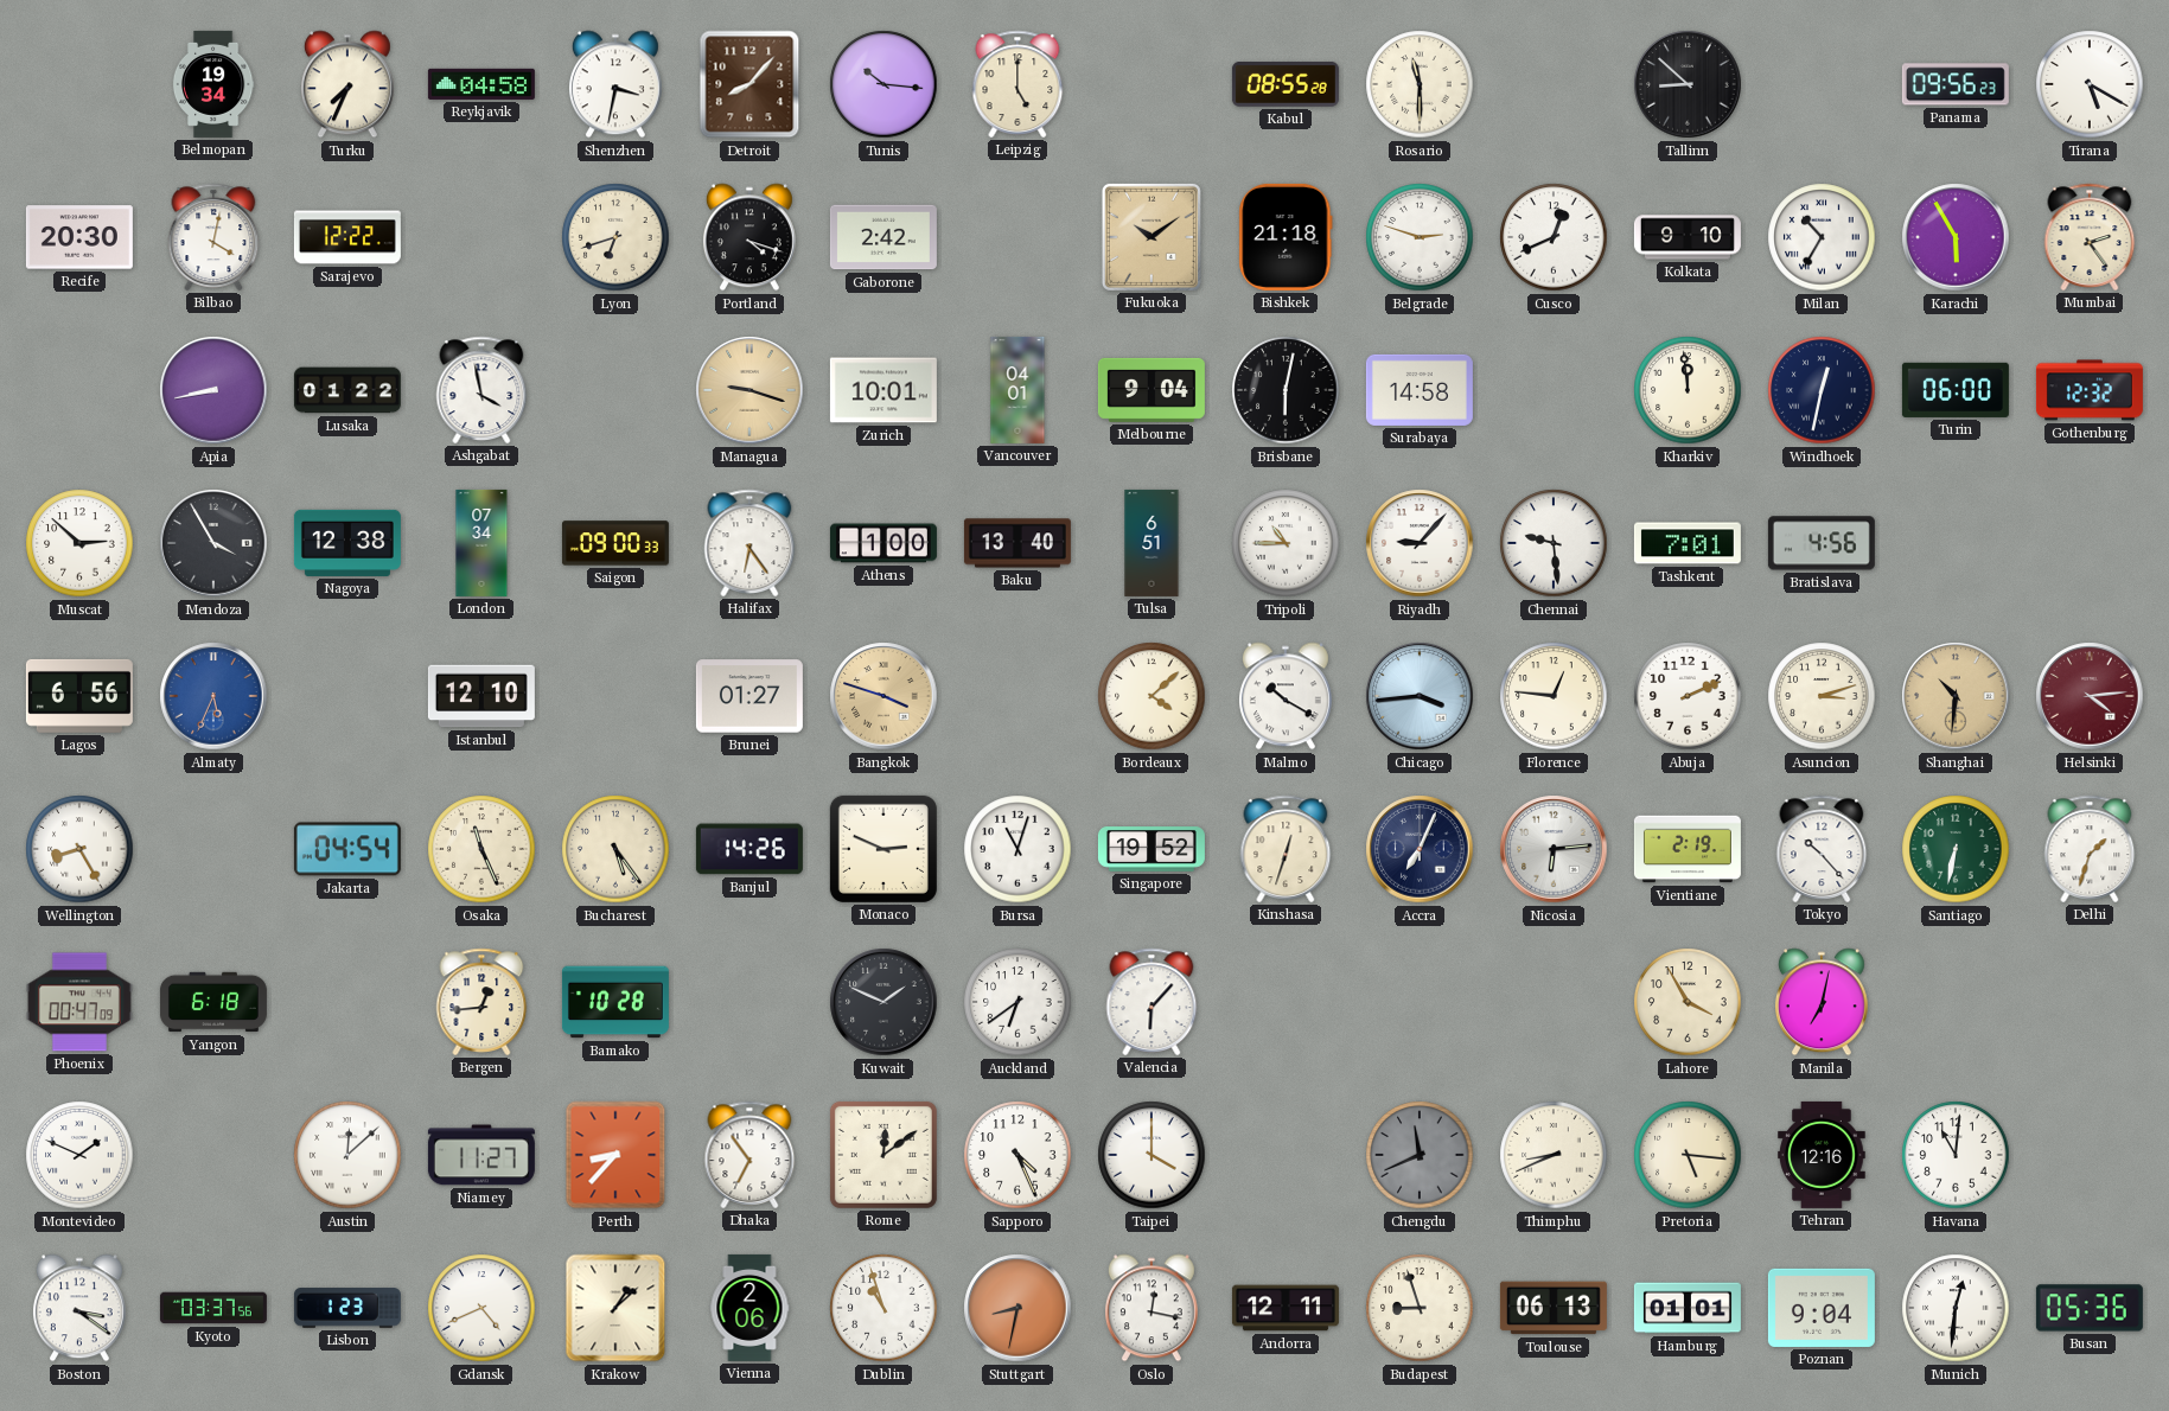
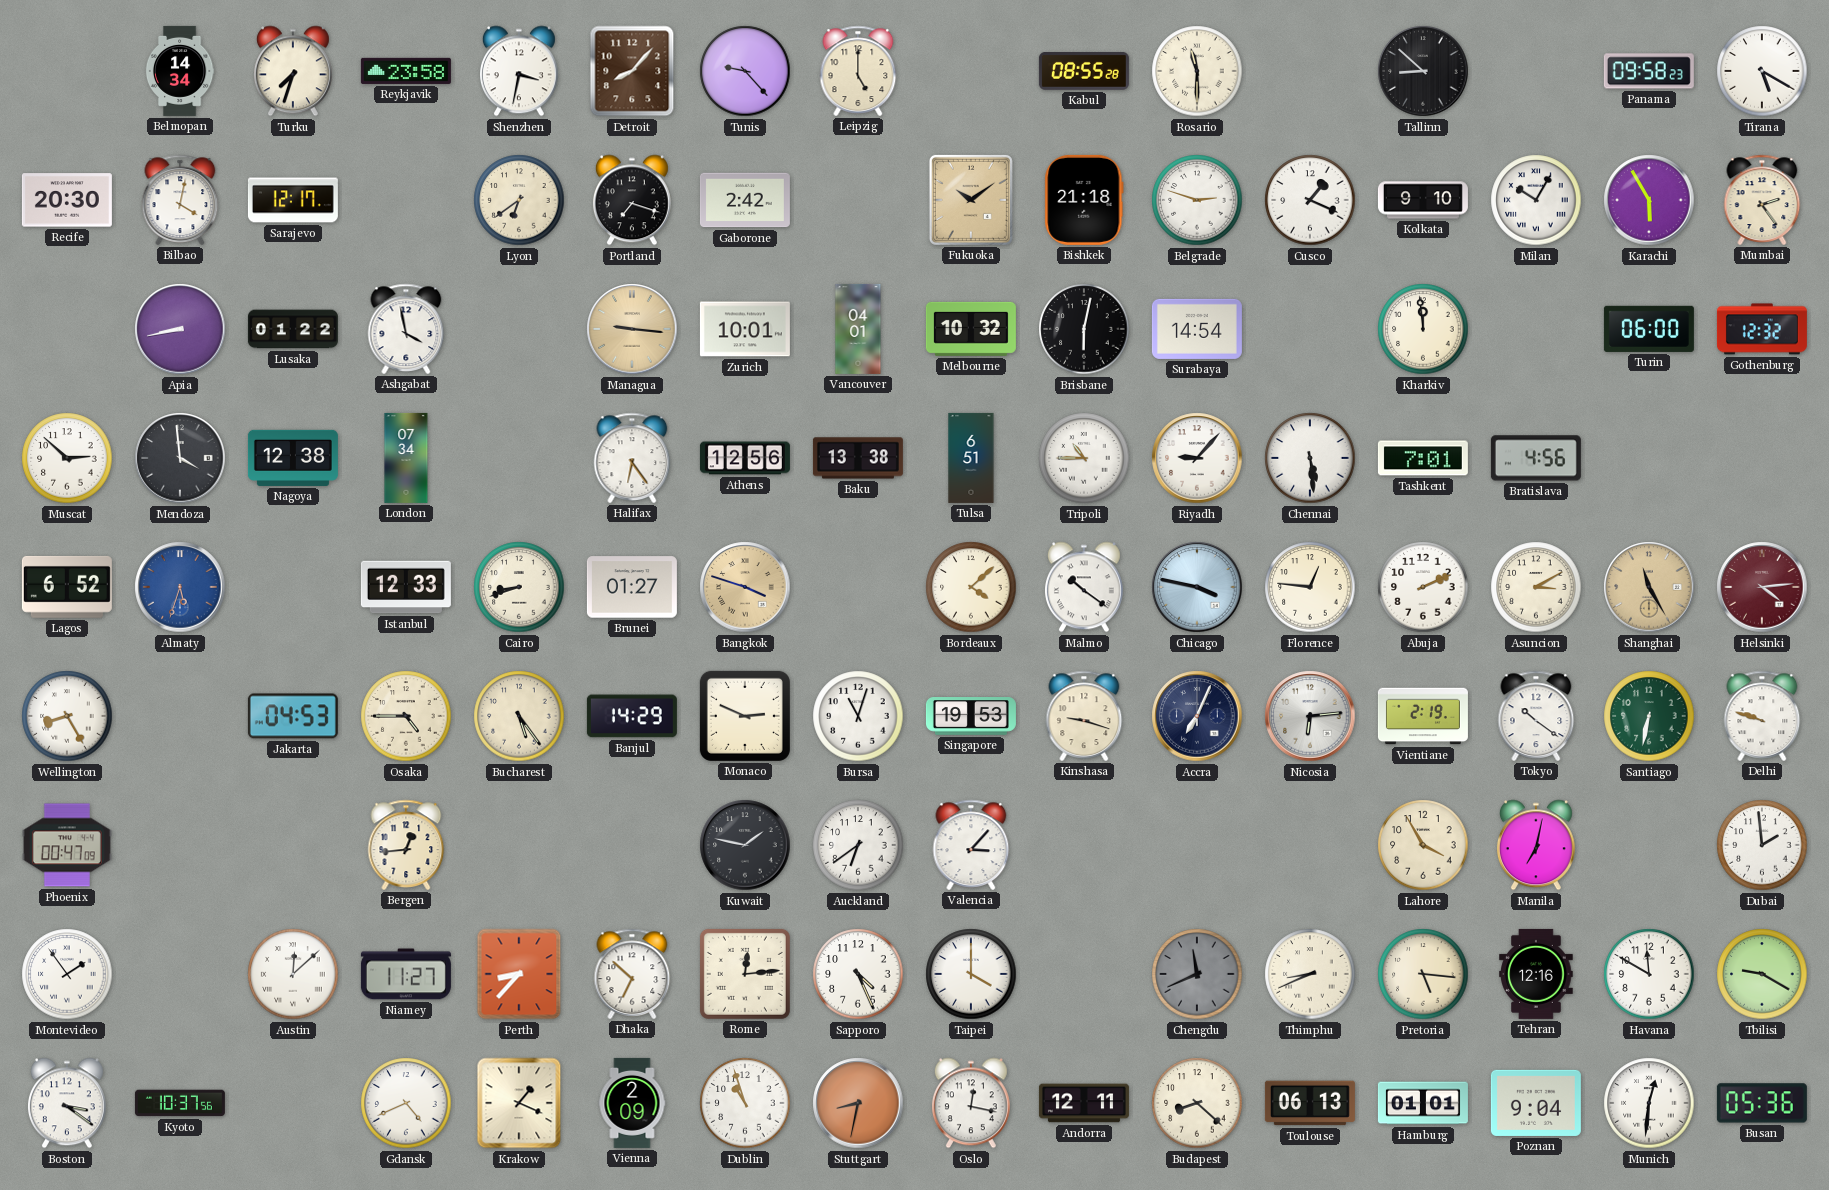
Belmopan: 19:34 -> 14:34
Turku: 7:34 -> 7:33
Reykjavik: 04:58 -> 23:58
Tunis: 10:16 -> 9:23
Panama: 09:56 -> 09:58
Sarajevo: 12:22 -> 12:17
Lyon: 6:42 -> 6:39
Portland: 4:18 -> 7:18
Cusco: 12:41 -> 1:19
Milan: 10:35 -> 10:05
Managua: 9:18 -> 9:16
Melbourne: 9:04 -> 10:32
Surabaya: 14:58 -> 14:54
Windhoek: 12:32 -> none
Mendoza: 3:55 -> 3:59
Saigon: 09:00 -> none
Athens: 1:00 -> 12:56
Baku: 13:40 -> 13:38
Chennai: 9:29 -> 5:29
Lagos: 6:56 -> 6:52
Almaty: 5:34 -> 5:33
Istanbul: 12:10 -> 12:33
Cairo: none -> 8:42
Malmo: 10:20 -> 10:21
Chicago: 3:44 -> 3:47
Asuncion: 3:12 -> 3:10
Shanghai: 10:31 -> 11:25
Jakarta: 04:54 -> 04:53
Osaka: 11:26 -> 4:45
Banjul: 14:26 -> 14:29
Singapore: 19:52 -> 19:53
Kinshasa: 12:33 -> 9:18
Tokyo: 10:23 -> 10:21
Delhi: 1:33 -> 9:48
Yangon: 6:18 -> none
Bamako: 10:28 -> none
Kuwait: 1:49 -> 1:47
Valencia: 6:07 -> 3:07
Dubai: none -> 1:59
Montevideo: 1:49 -> 1:54
Dhaka: 6:54 -> 6:52
Rome: 12:09 -> 12:14
Havana: 11:01 -> 11:50
Tbilisi: none -> 9:20
Kyoto: 03:37 -> 10:37
Lisbon: 1:23 -> none
Krakow: 1:08 -> 1:19
Vienna: 2:06 -> 2:09
Budapest: 8:57 -> 8:22
